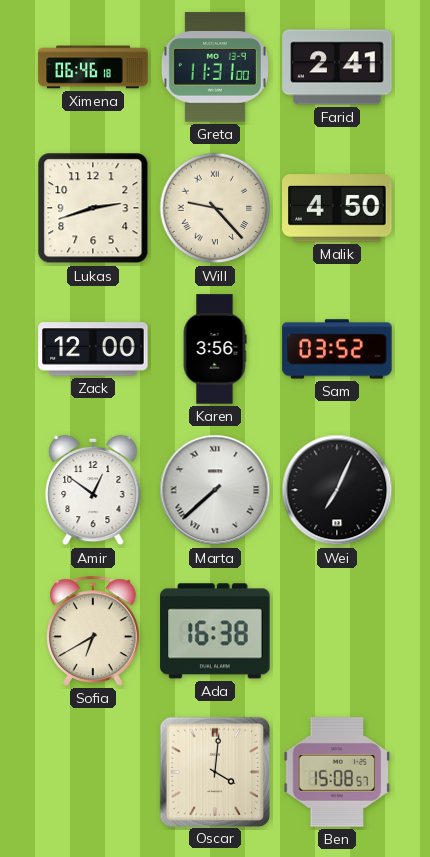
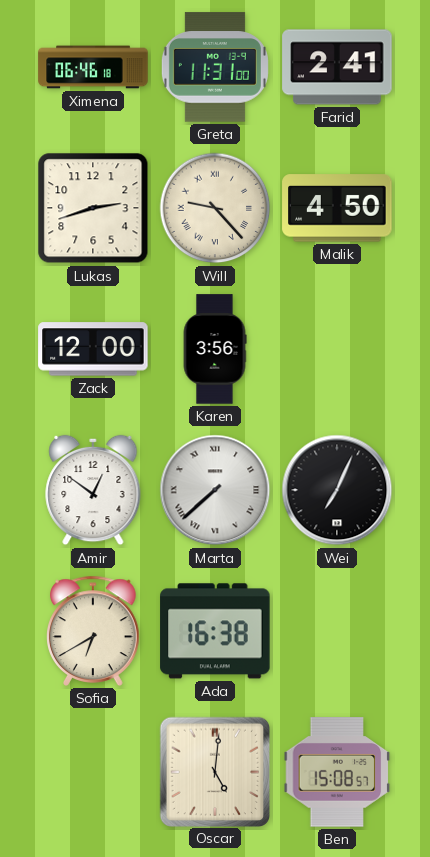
Sam: 03:52 -> none
Oscar: 4:01 -> 5:01
